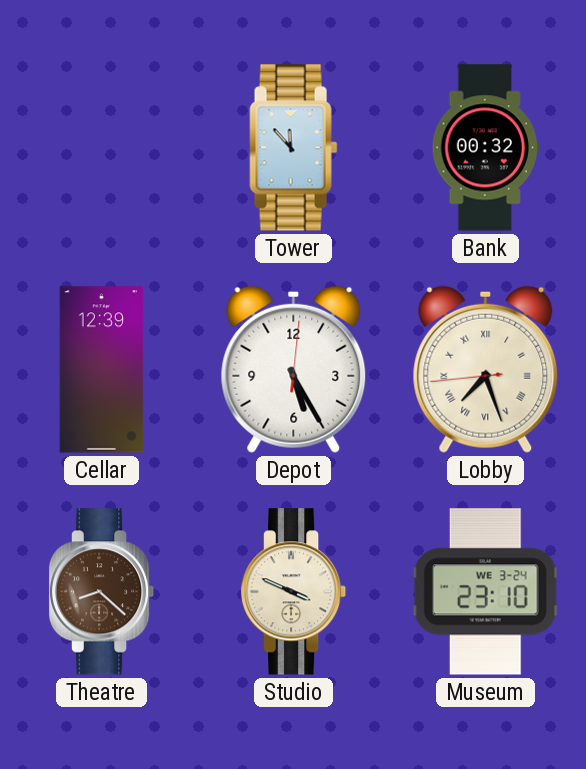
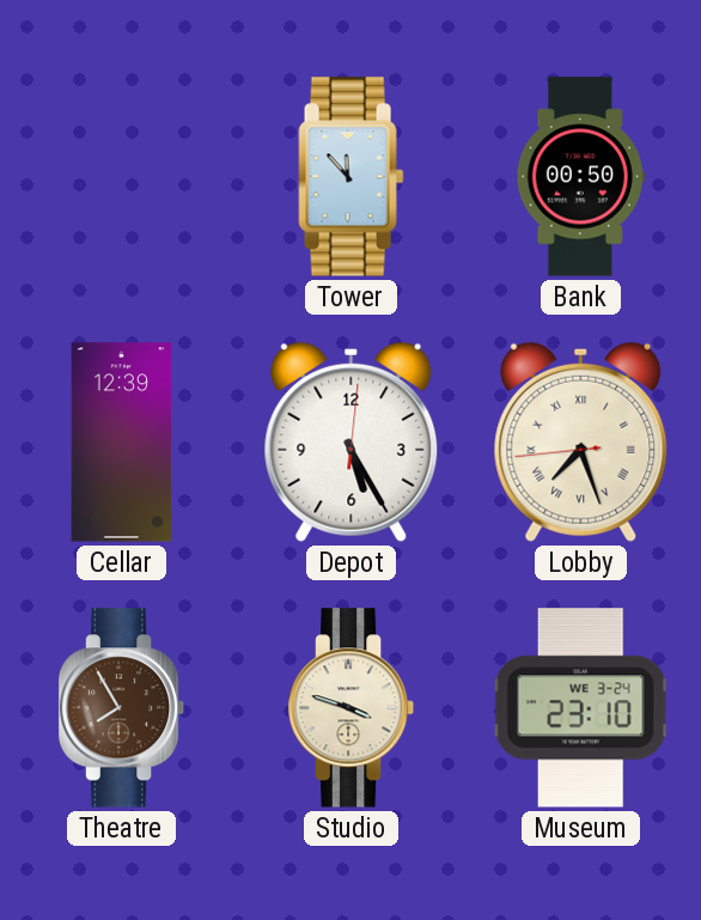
Bank: 00:32 -> 00:50
Theatre: 8:22 -> 7:55
Studio: 3:49 -> 3:48
